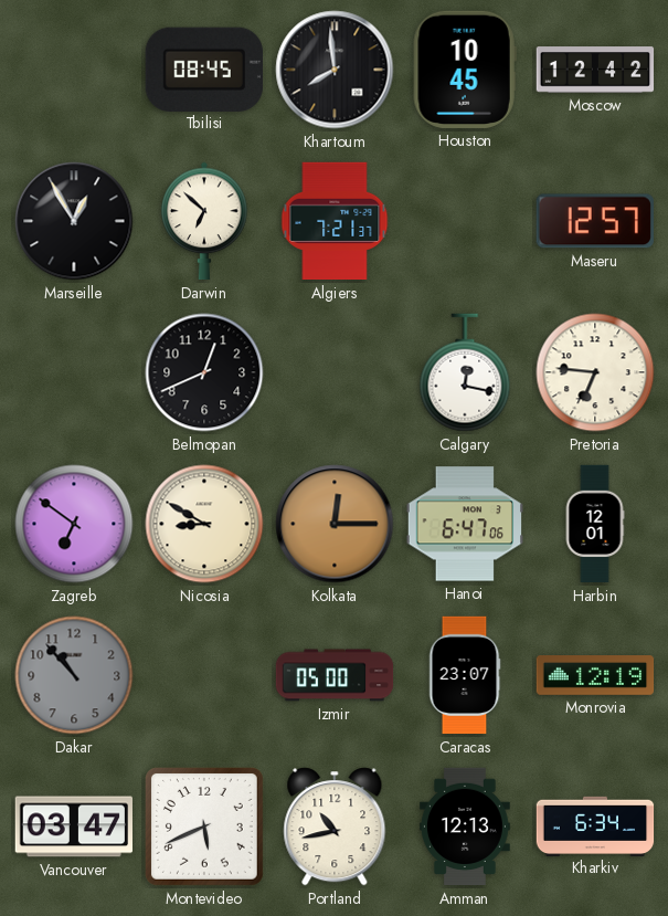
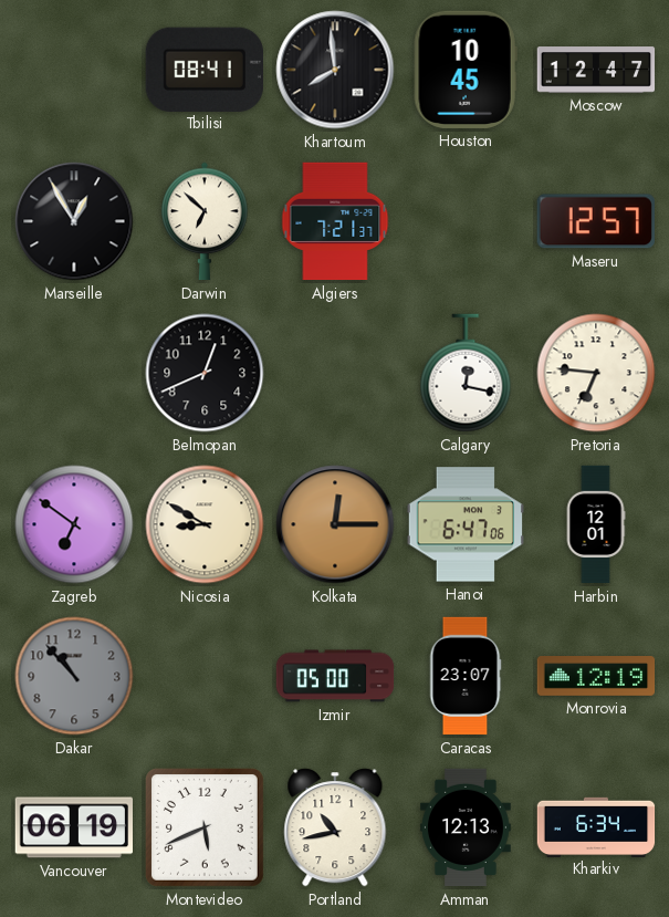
Tbilisi: 08:45 -> 08:41
Moscow: 12:42 -> 12:47
Vancouver: 03:47 -> 06:19
